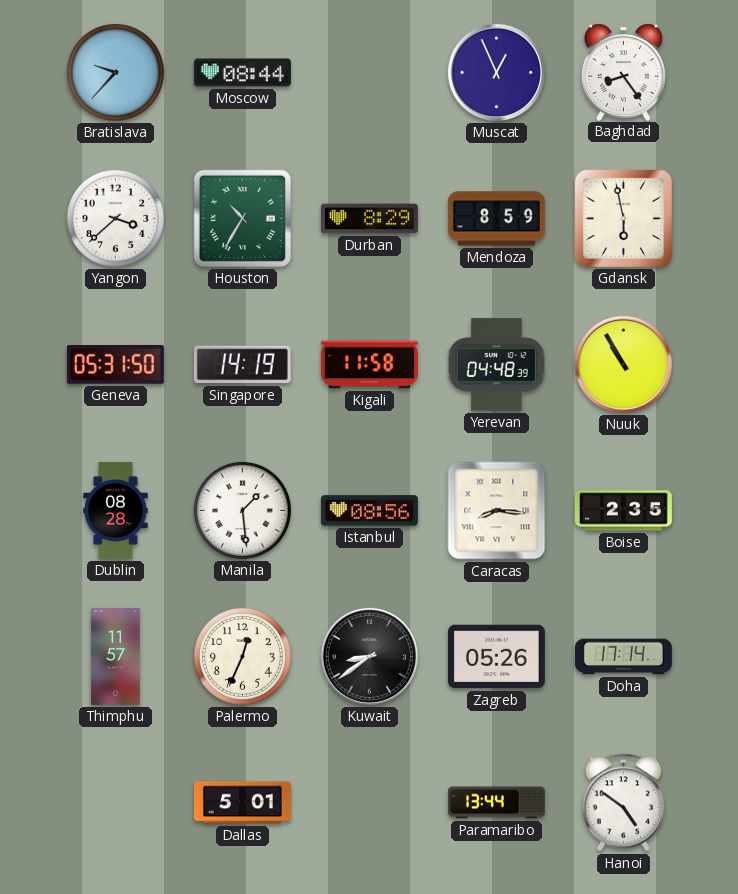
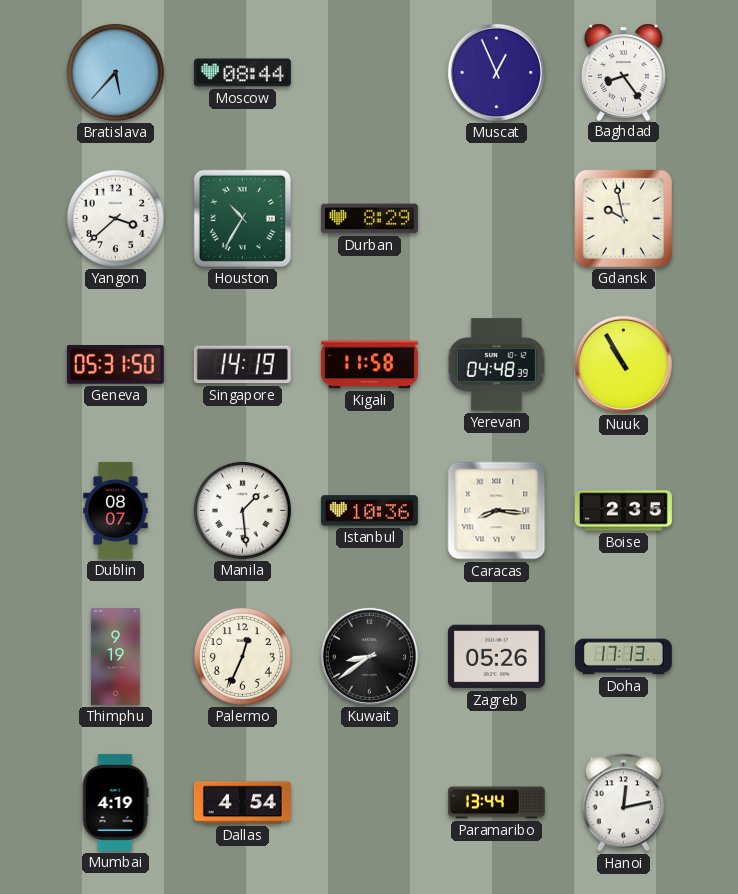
Bratislava: 9:37 -> 5:37
Mendoza: 8:59 -> none
Gdansk: 5:58 -> 9:58
Dublin: 08:28 -> 08:07
Istanbul: 08:56 -> 10:36
Thimphu: 11:57 -> 9:19
Doha: 17:14 -> 17:13
Mumbai: none -> 4:19
Dallas: 5:01 -> 4:54
Hanoi: 4:51 -> 12:13
